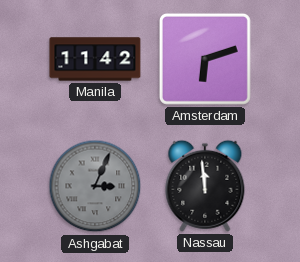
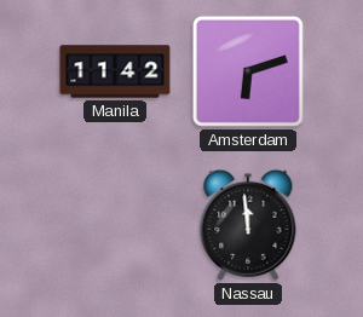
Ashgabat: 3:04 -> none
